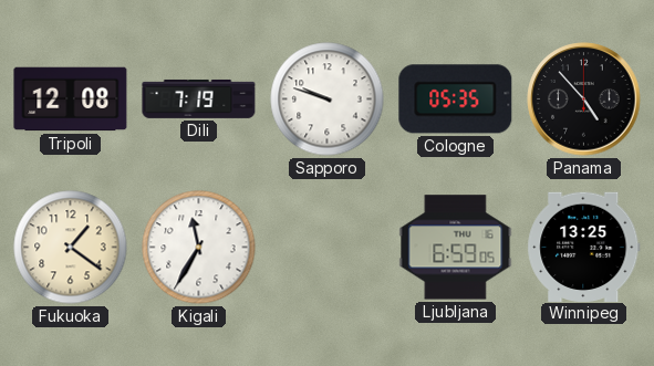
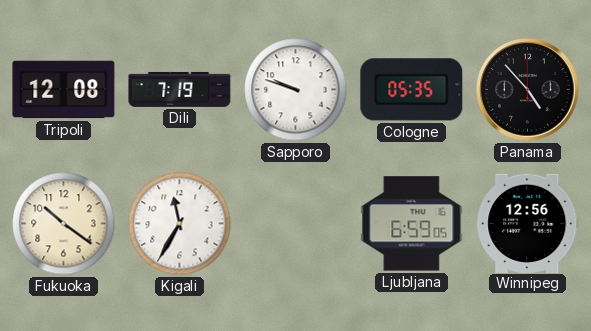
Fukuoka: 1:21 -> 10:21
Winnipeg: 13:25 -> 12:56
